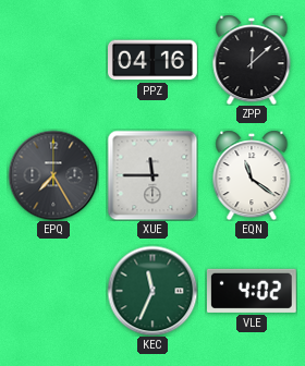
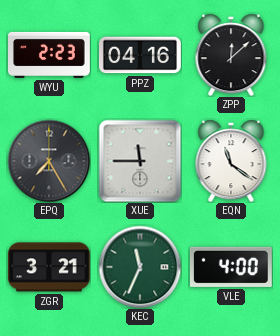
WYU: none -> 2:23
ZGR: none -> 3:21
VLE: 4:02 -> 4:00
